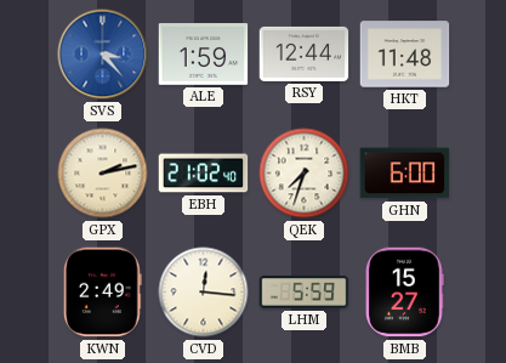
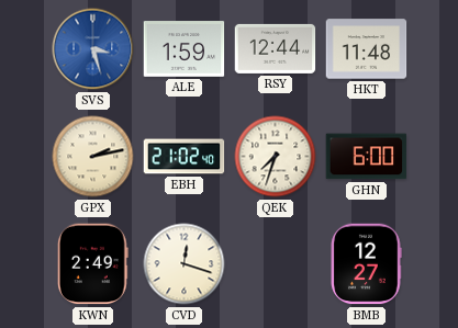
SVS: 3:23 -> 3:27
CVD: 12:16 -> 12:18
LHM: 5:59 -> none
BMB: 15:27 -> 12:27
